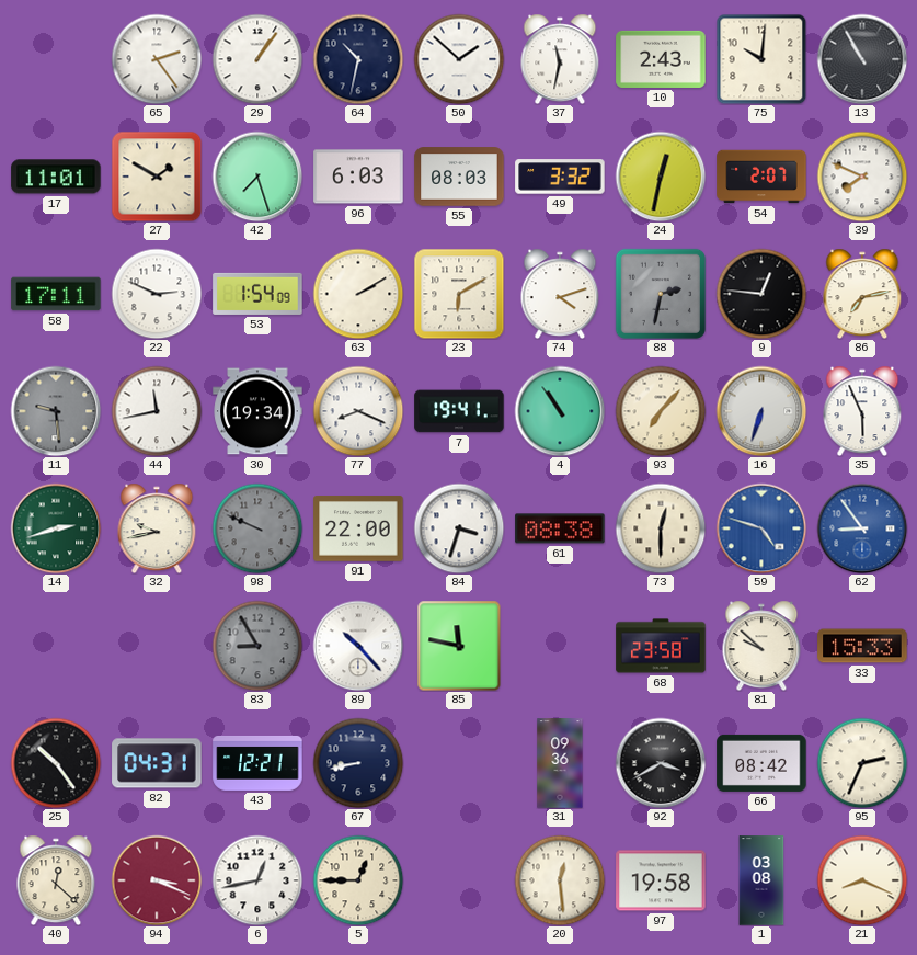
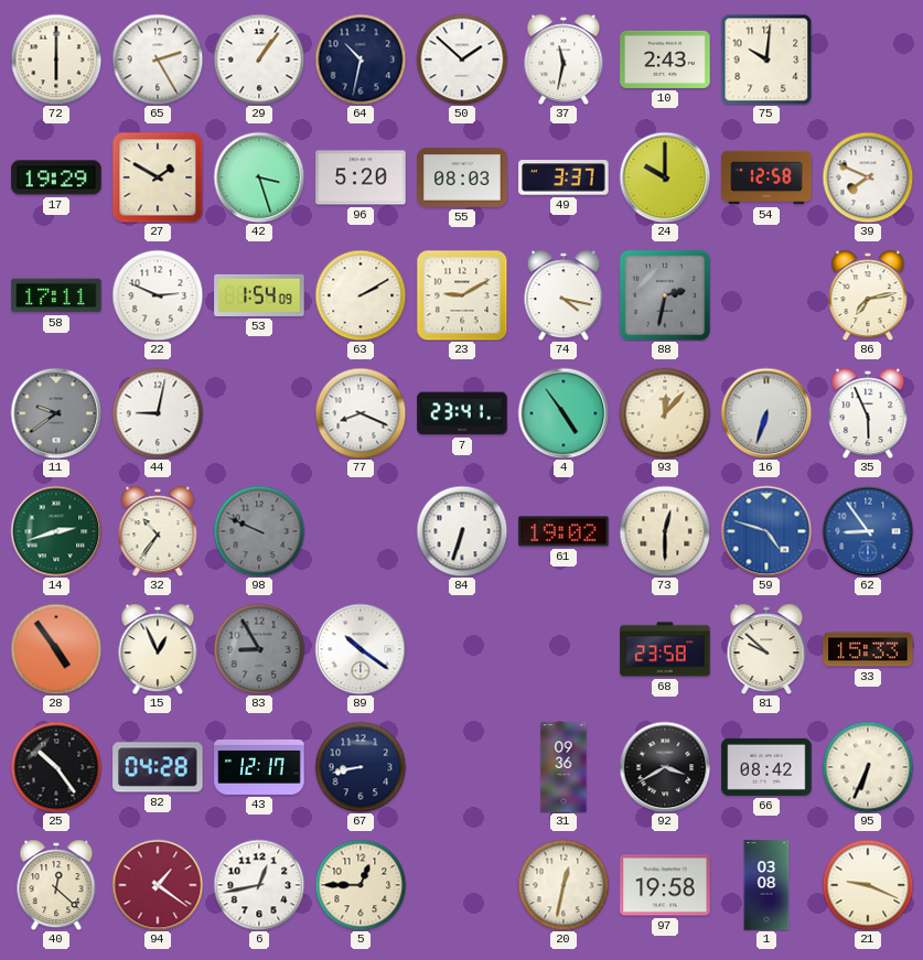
72: none -> 6:00
65: 2:24 -> 2:25
13: 10:55 -> none
17: 11:01 -> 19:29
42: 7:27 -> 3:27
96: 6:03 -> 5:20
49: 3:32 -> 3:37
24: 12:32 -> 10:00
54: 2:07 -> 12:58
23: 6:10 -> 9:10
74: 4:12 -> 4:17
9: 12:46 -> none
11: 9:29 -> 9:39
44: 11:43 -> 9:02
30: 19:34 -> none
7: 19:41 -> 23:41
4: 10:54 -> 4:54
93: 7:07 -> 12:07
32: 9:43 -> 10:36
91: 22:00 -> none
84: 3:33 -> 6:33
61: 08:38 -> 19:02
28: none -> 4:54
15: none -> 12:56
89: 10:23 -> 10:21
85: 11:47 -> none
82: 04:31 -> 04:28
43: 12:21 -> 12:17
95: 2:34 -> 6:34
94: 3:19 -> 1:21
20: 12:29 -> 12:32
21: 8:19 -> 9:19
